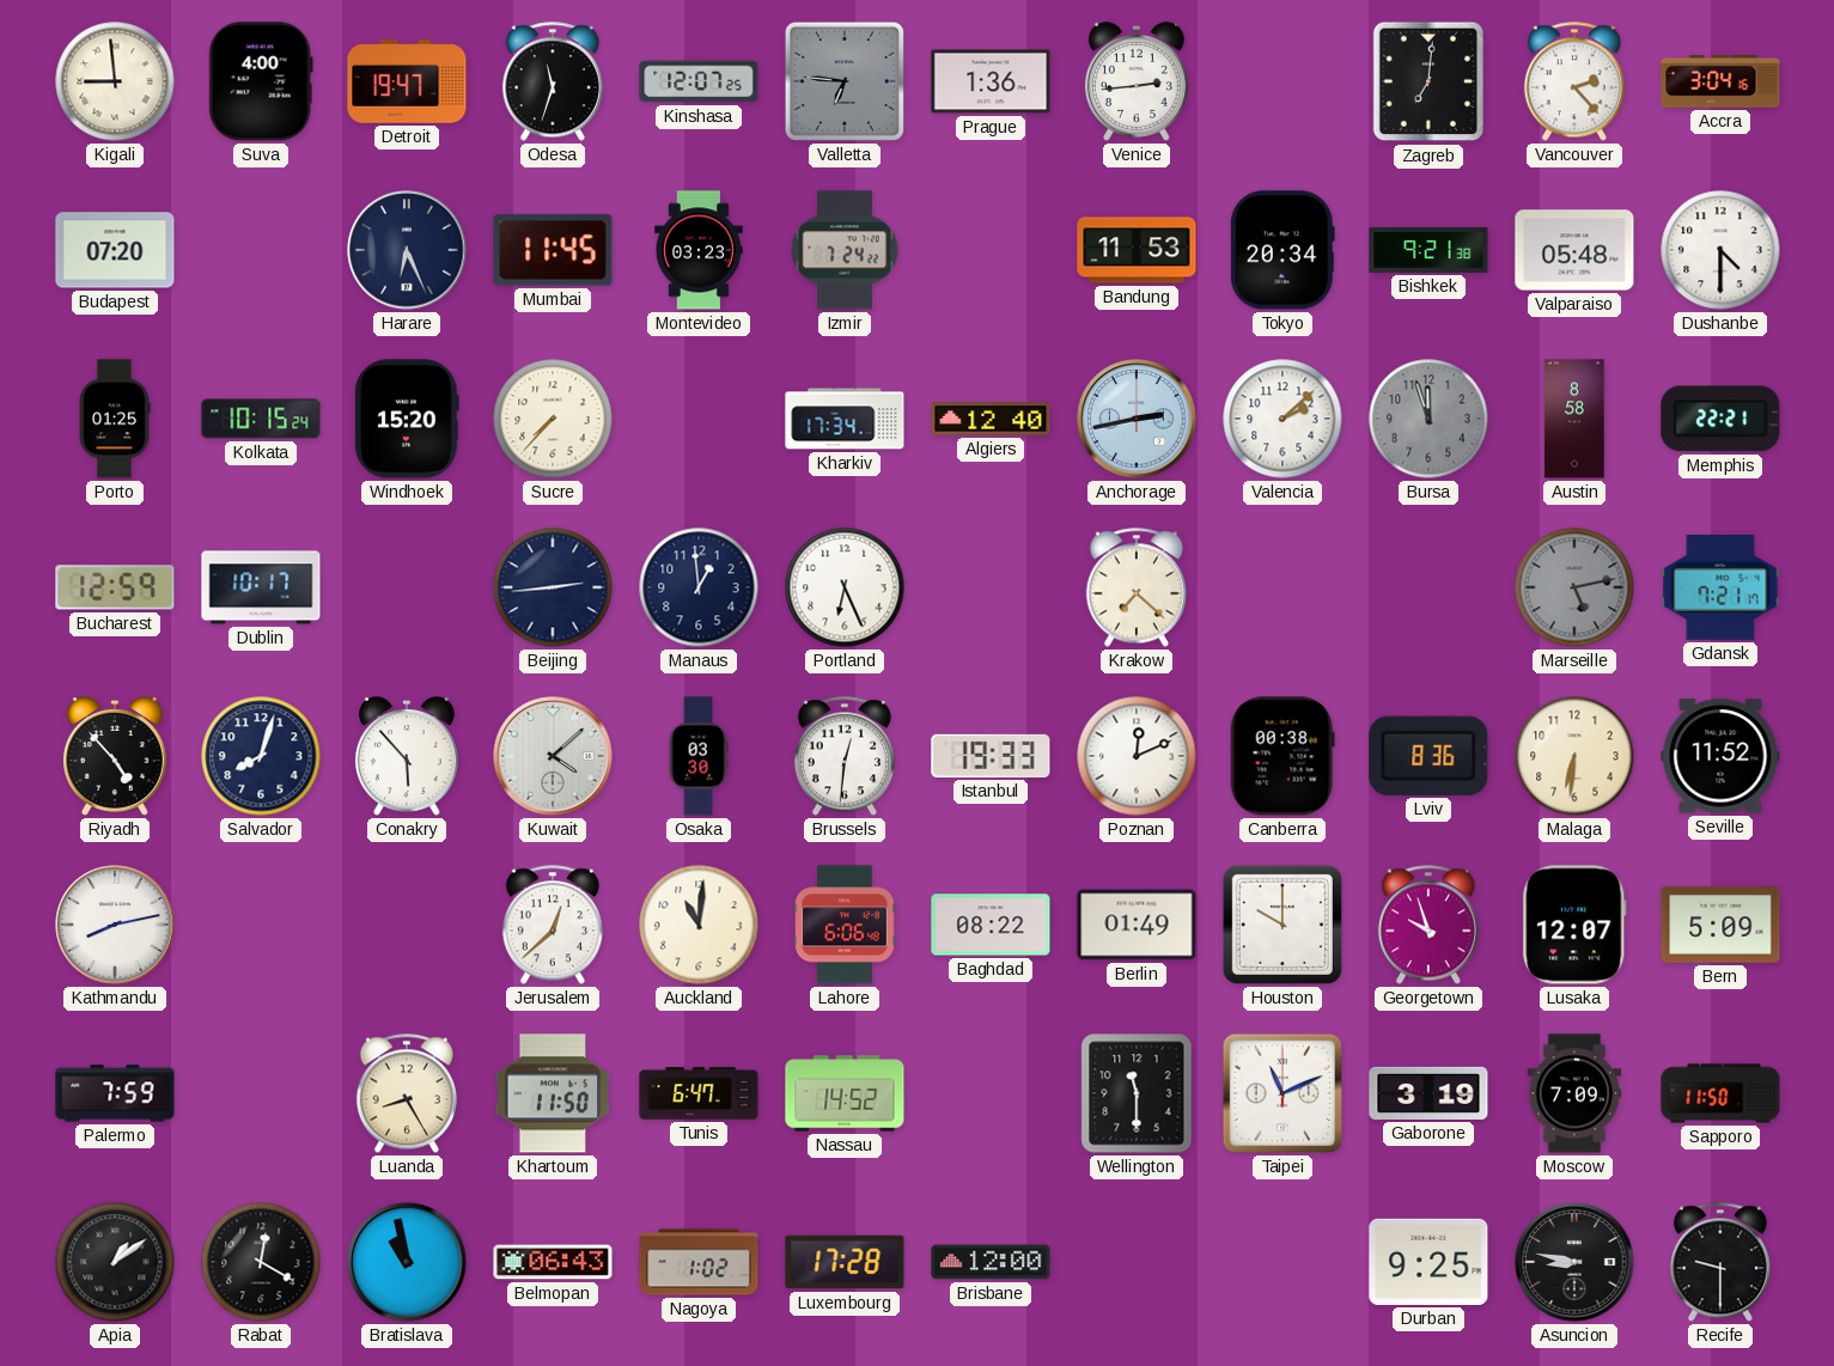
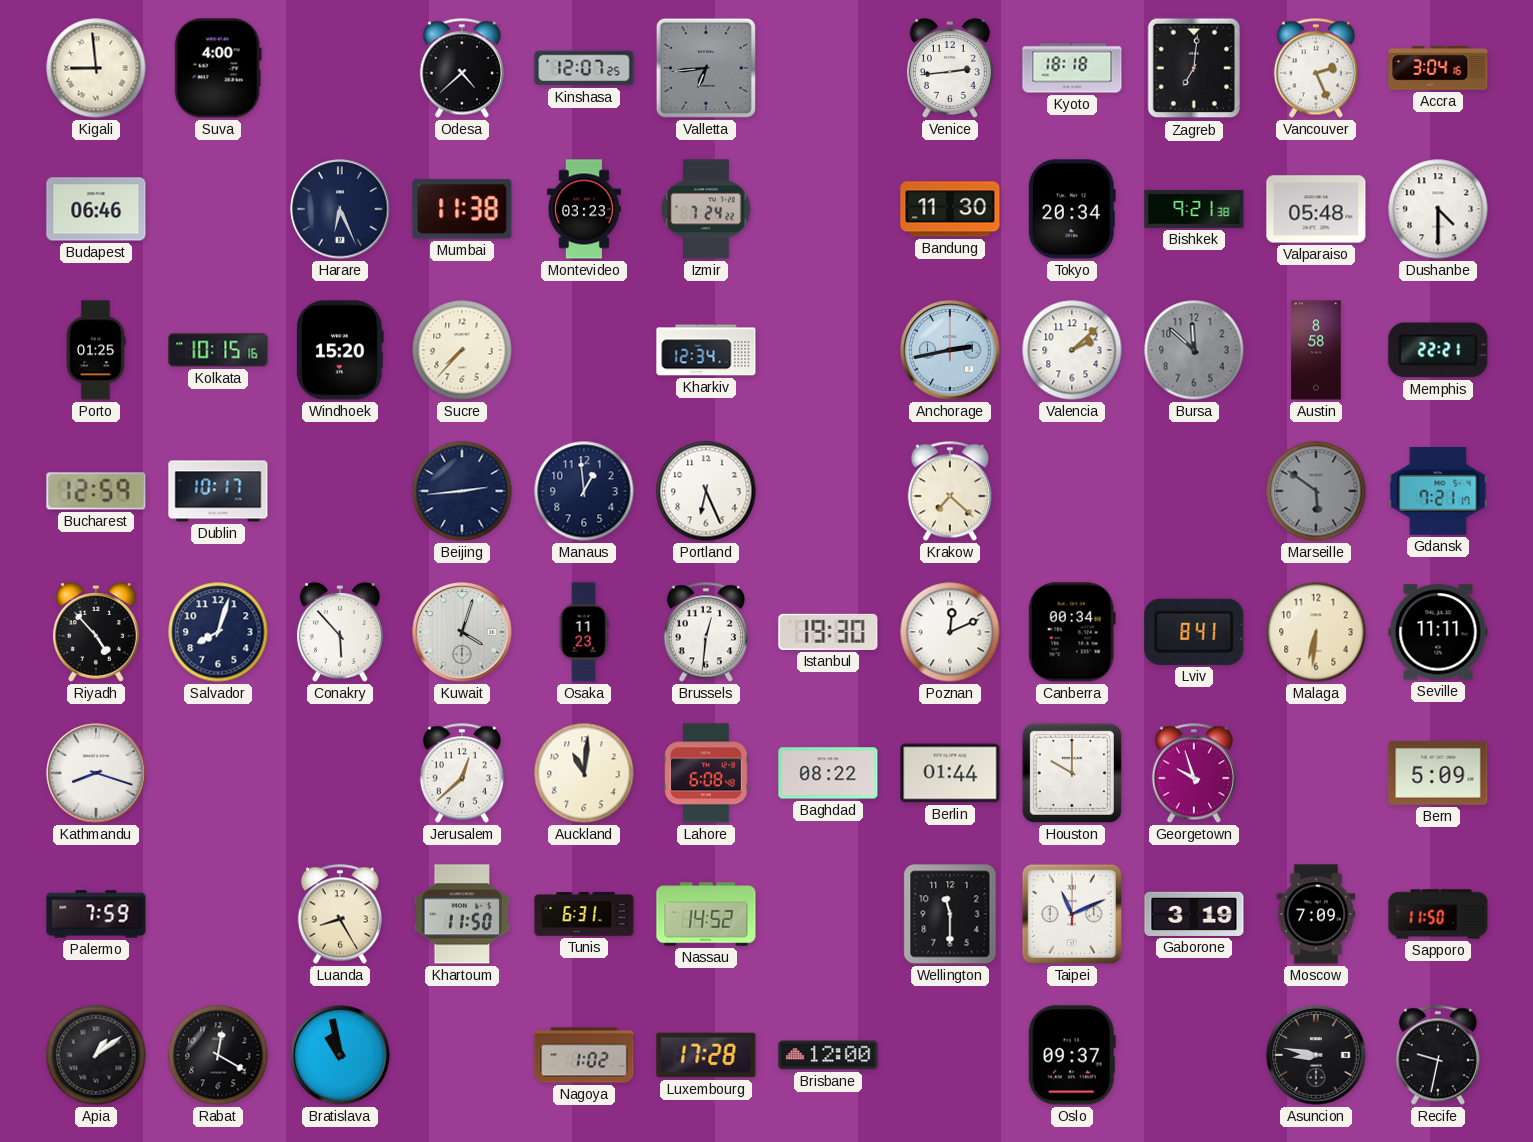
Detroit: 19:47 -> none
Odesa: 11:33 -> 4:38
Valletta: 6:46 -> 6:44
Prague: 1:36 -> none
Kyoto: none -> 18:18
Vancouver: 2:23 -> 2:26
Budapest: 07:20 -> 06:46
Mumbai: 11:45 -> 11:38
Bandung: 11:53 -> 11:30
Kolkata: 10:15:24 -> 10:15:16
Kharkiv: 17:34 -> 12:34
Algiers: 12:40 -> none
Bursa: 11:57 -> 11:52
Marseille: 5:13 -> 5:51
Kuwait: 4:08 -> 4:03
Osaka: 03:30 -> 11:23
Istanbul: 19:33 -> 19:30
Canberra: 00:38 -> 00:34
Lviv: 8:36 -> 8:41
Seville: 11:52 -> 11:11
Kathmandu: 8:13 -> 8:18
Lahore: 6:06 -> 6:08
Berlin: 01:49 -> 01:44
Lusaka: 12:07 -> none
Tunis: 6:47 -> 6:31
Belmopan: 06:43 -> none
Oslo: none -> 09:37
Durban: 9:25 -> none
Recife: 9:30 -> 9:32
